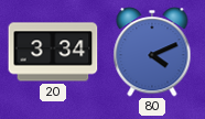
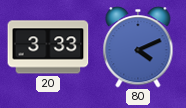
20: 3:34 -> 3:33
